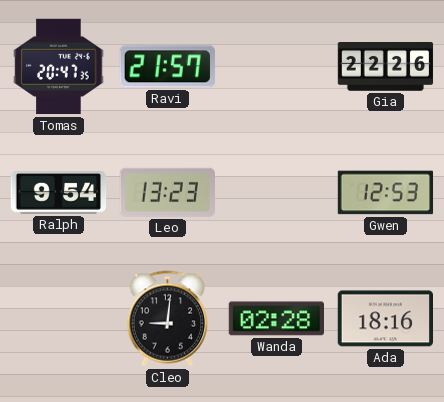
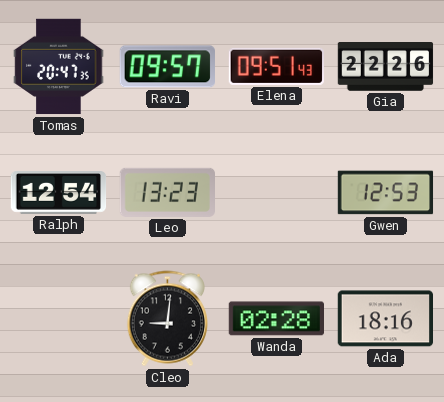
Ravi: 21:57 -> 09:57
Elena: none -> 09:51
Ralph: 9:54 -> 12:54
